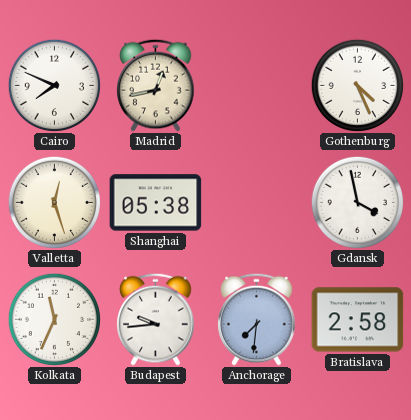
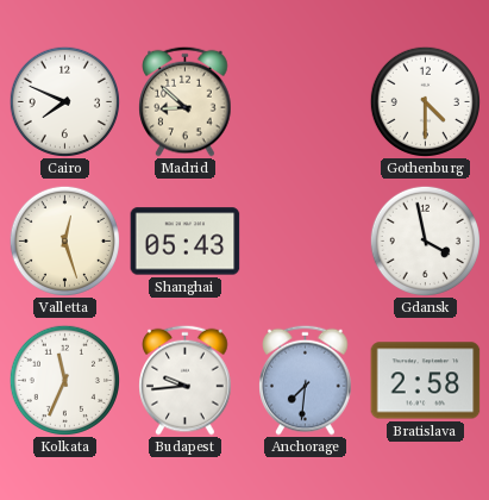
Madrid: 12:43 -> 8:52
Gothenburg: 4:26 -> 4:30
Shanghai: 05:38 -> 05:43
